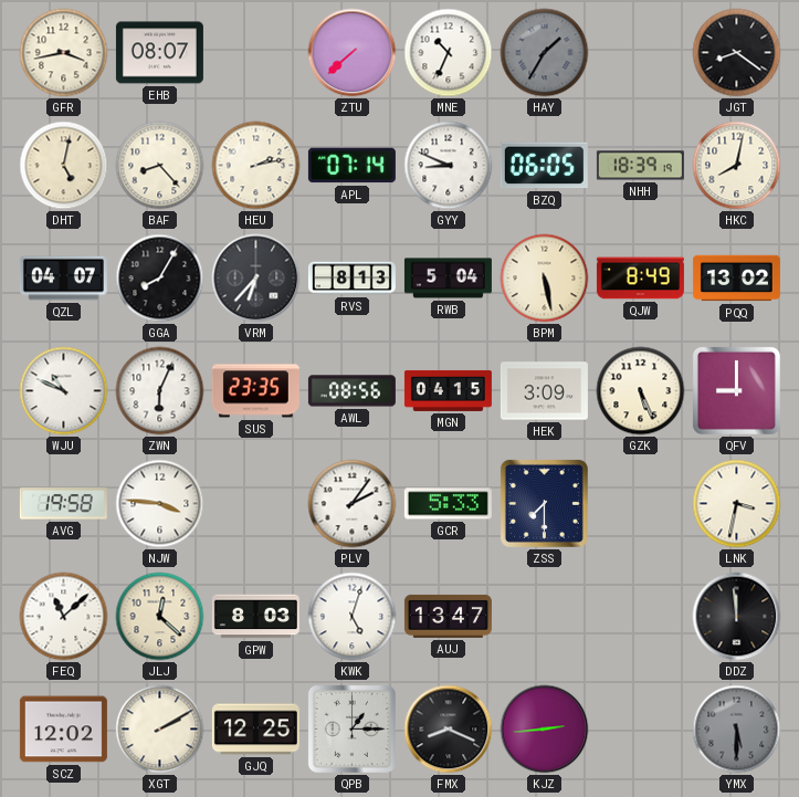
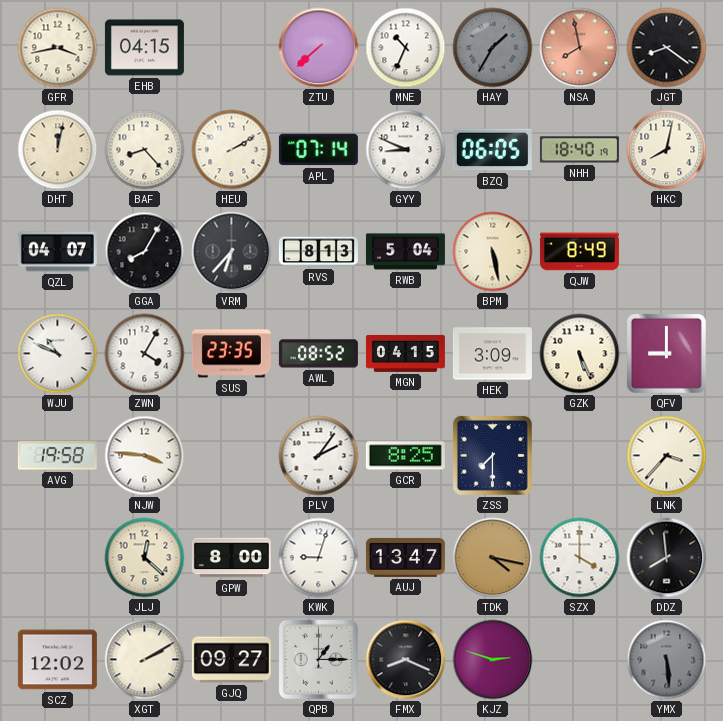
EHB: 08:07 -> 04:15
NSA: none -> 7:58
DHT: 5:02 -> 12:02
HEU: 2:13 -> 2:10
NHH: 18:39 -> 18:40
PQQ: 13:02 -> none
ZWN: 6:04 -> 4:05
AWL: 08:56 -> 08:52
GCR: 5:33 -> 8:25
LNK: 3:32 -> 3:37
FEQ: 11:08 -> none
GPW: 8:03 -> 8:00
KWK: 5:03 -> 9:03
TDK: none -> 4:17
SZX: none -> 4:00
DDZ: 11:59 -> 7:59
GJQ: 12:25 -> 09:27
KJZ: 2:44 -> 2:48
YMX: 5:30 -> 5:29
